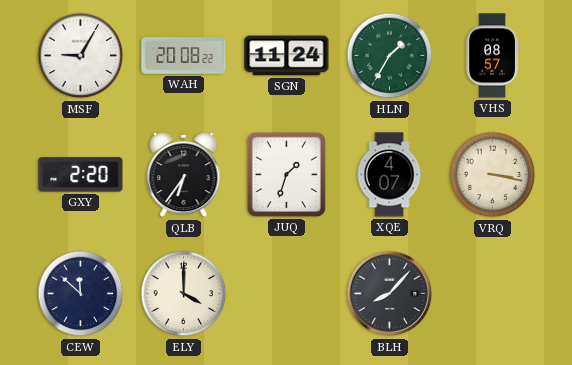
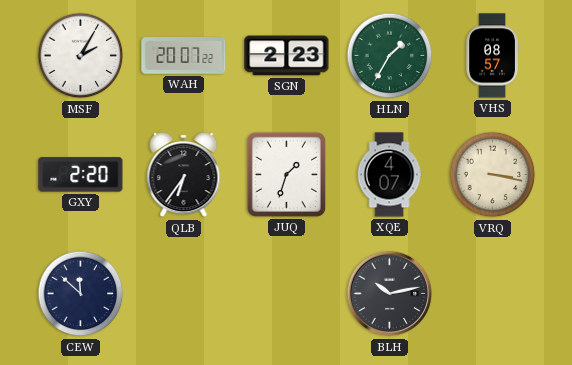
MSF: 9:05 -> 2:05
WAH: 20:08 -> 20:07
SGN: 11:24 -> 2:23
ELY: 4:00 -> none
BLH: 8:07 -> 10:13
